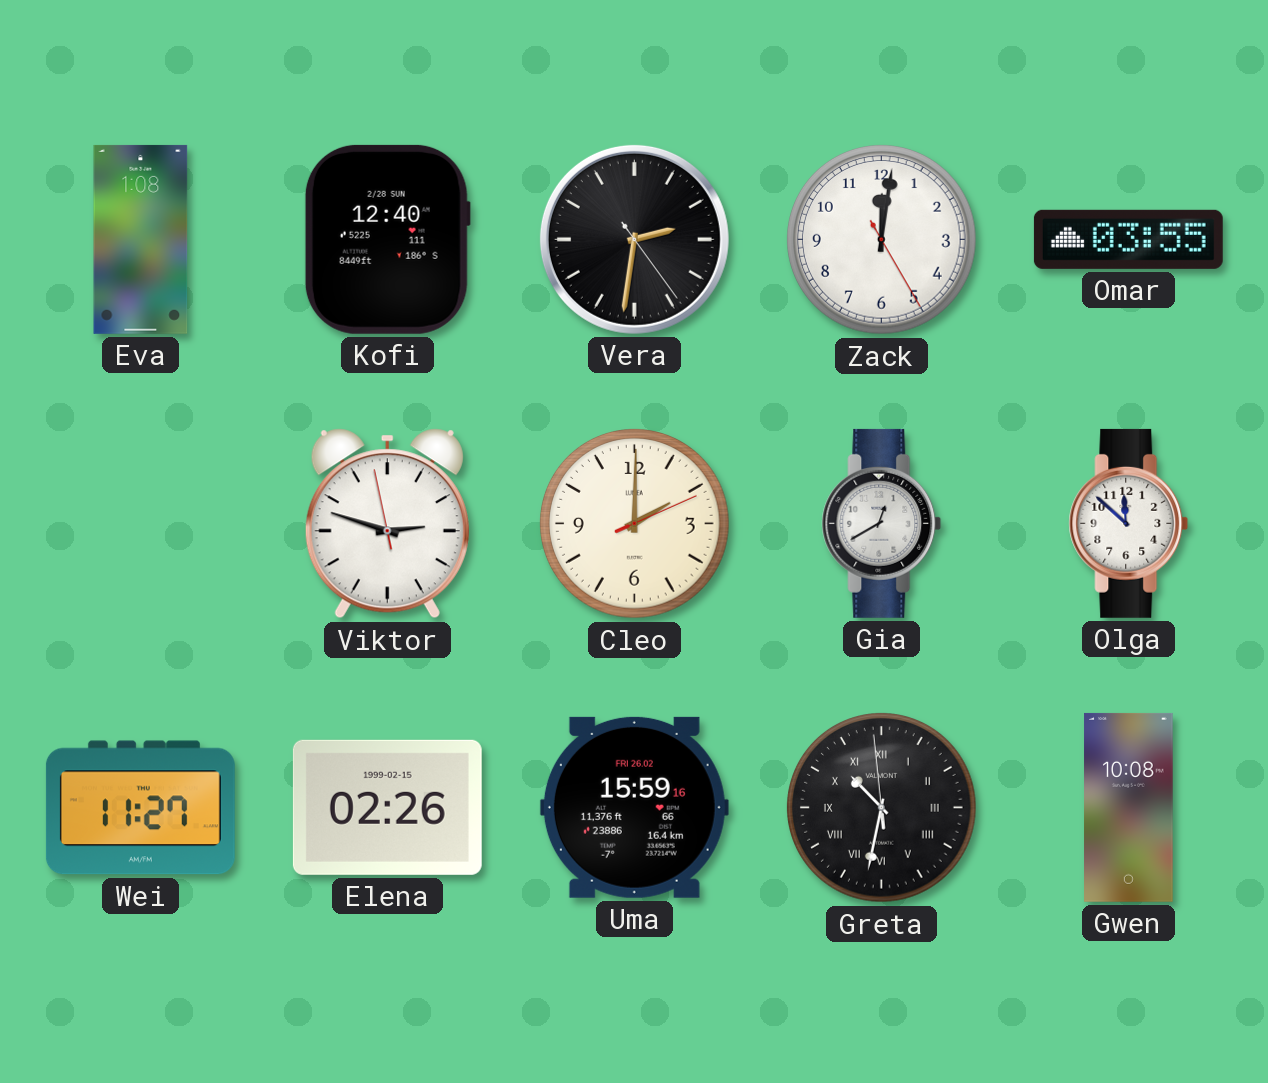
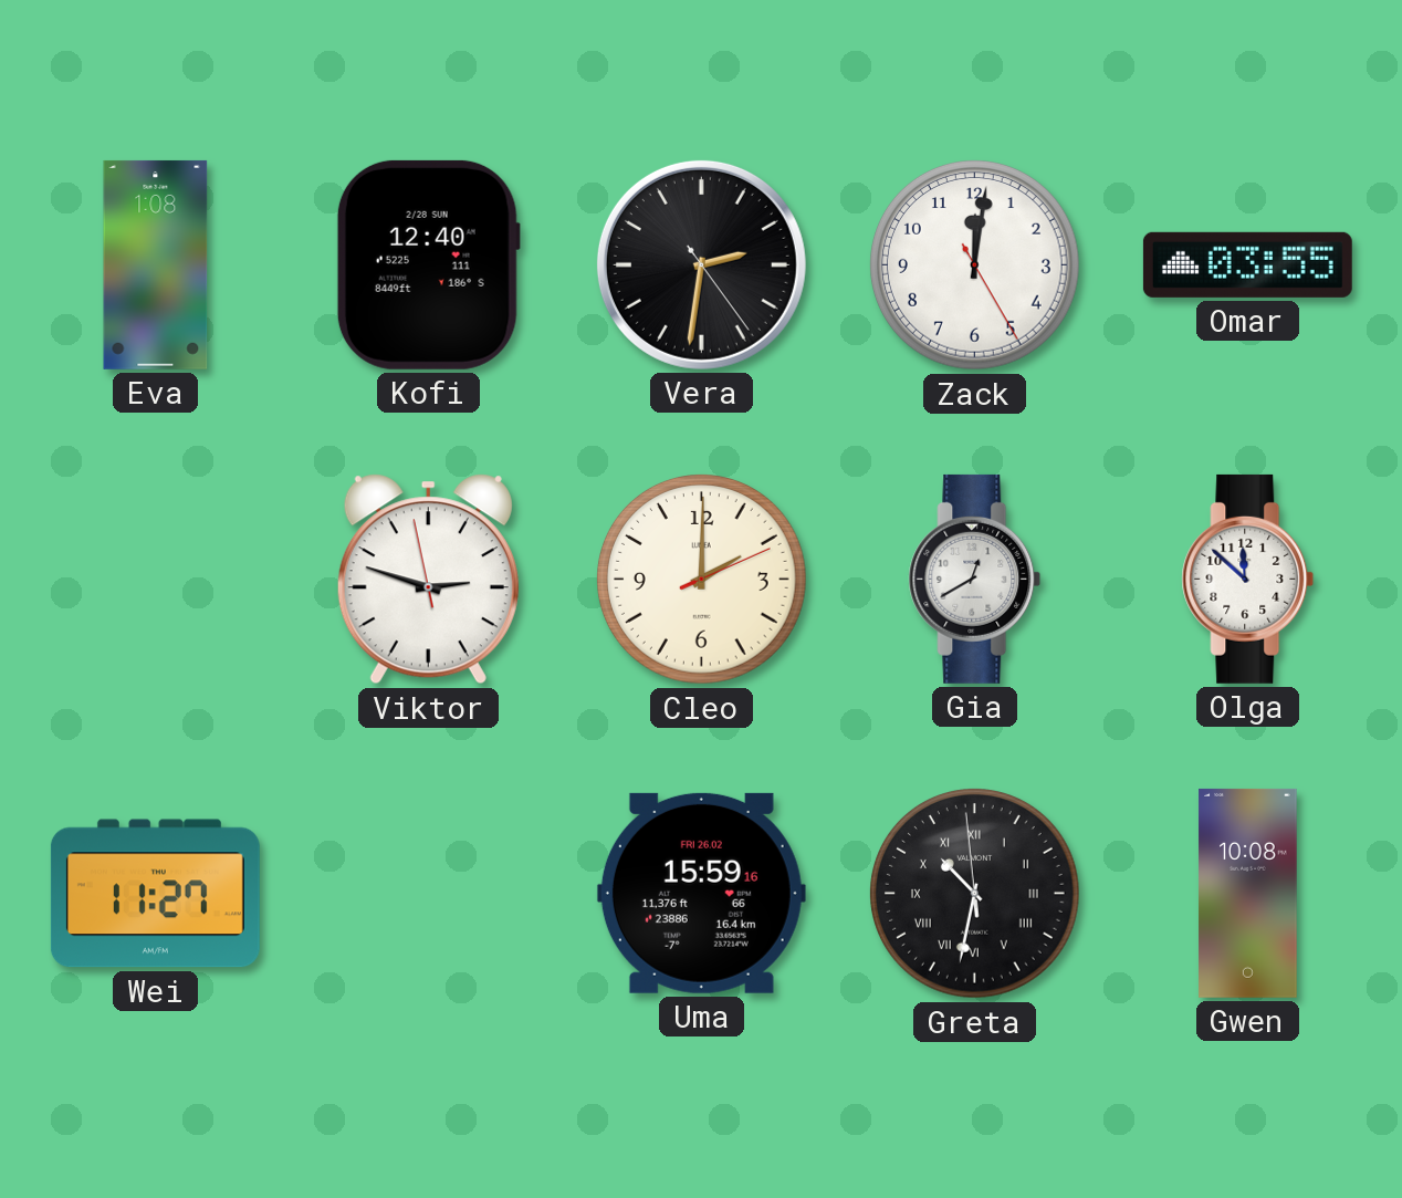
Elena: 02:26 -> none
